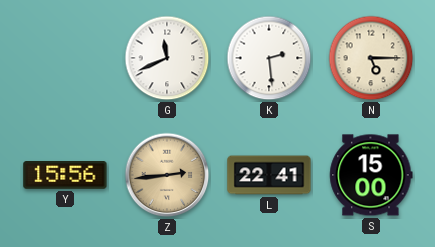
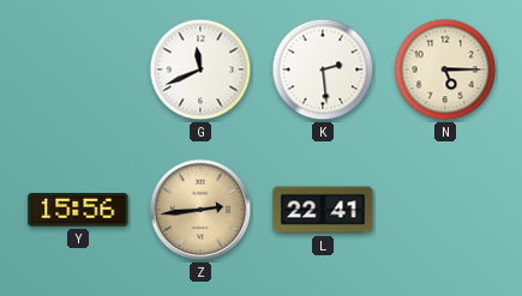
S: 15:00 -> none
